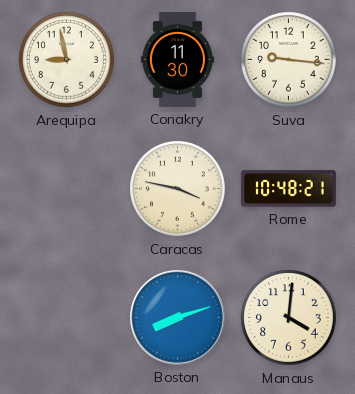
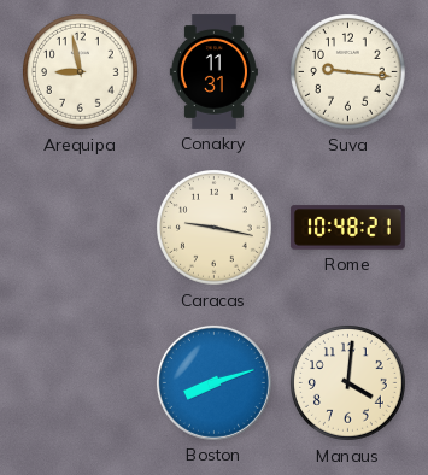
Conakry: 11:30 -> 11:31
Caracas: 3:47 -> 9:17
